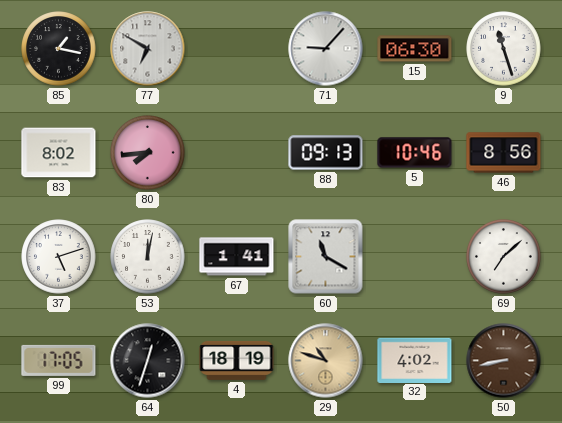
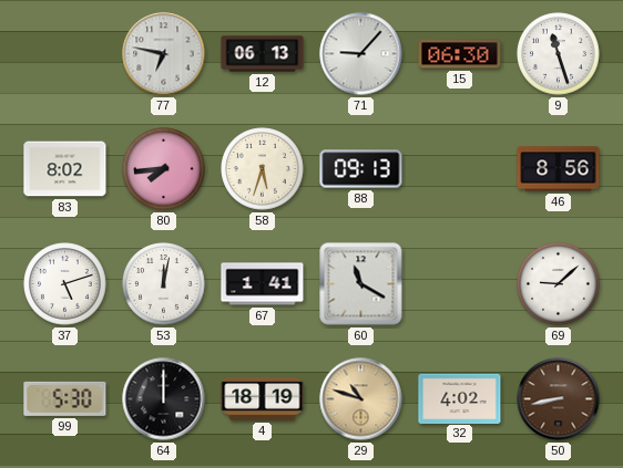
85: 1:17 -> none
77: 6:50 -> 6:47
12: none -> 06:13
58: none -> 5:33
5: 10:46 -> none
69: 7:08 -> 9:08
99: 17:05 -> 5:30
64: 12:33 -> 12:00
